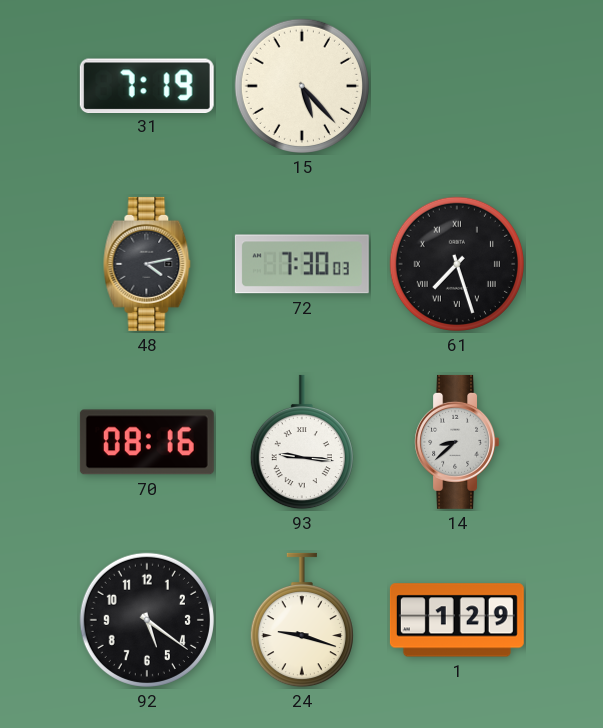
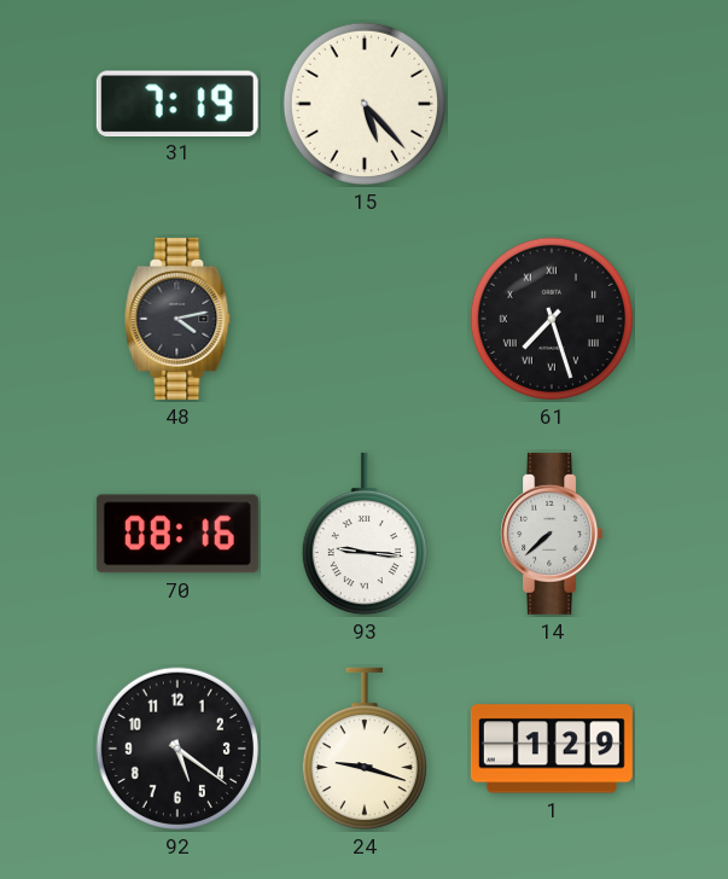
72: 7:30 -> none
14: 8:38 -> 7:38
